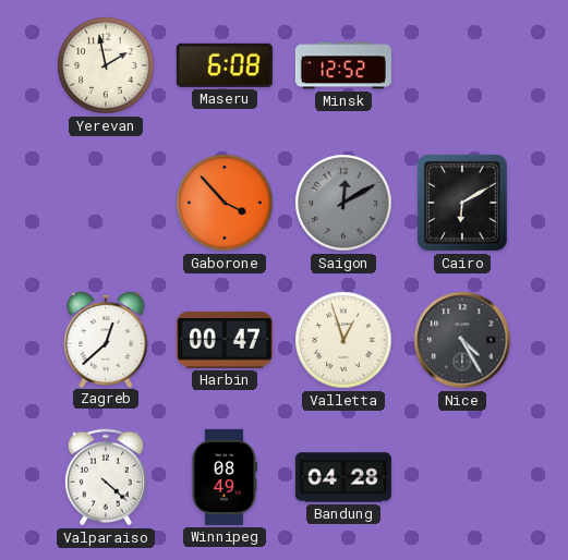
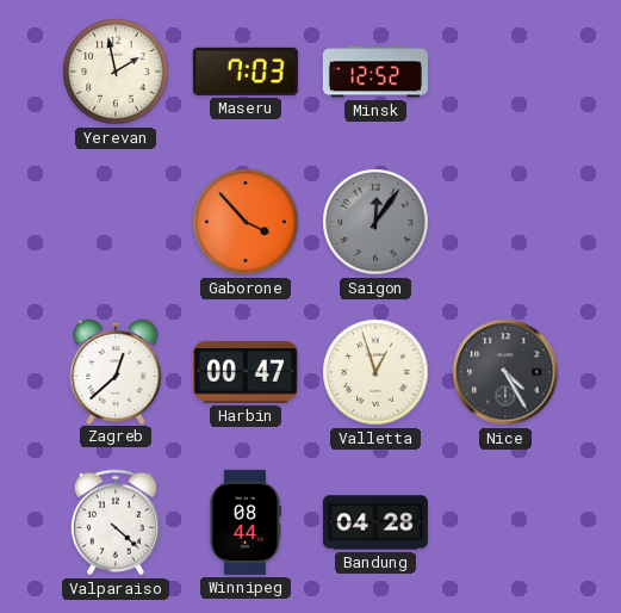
Maseru: 6:08 -> 7:03
Saigon: 12:10 -> 12:06
Cairo: 6:10 -> none
Winnipeg: 08:49 -> 08:44
